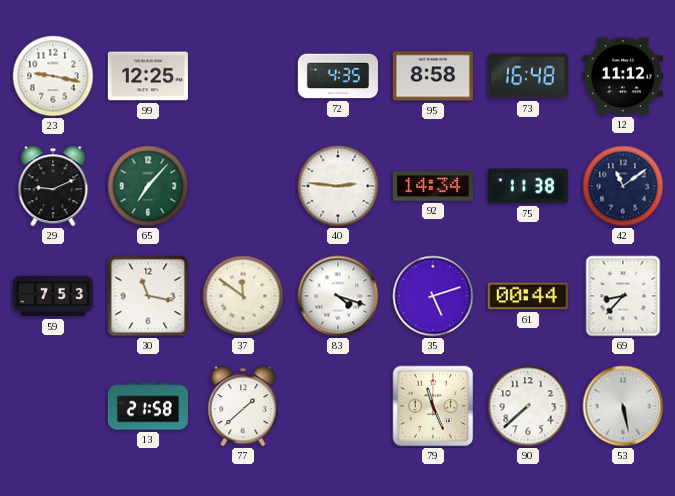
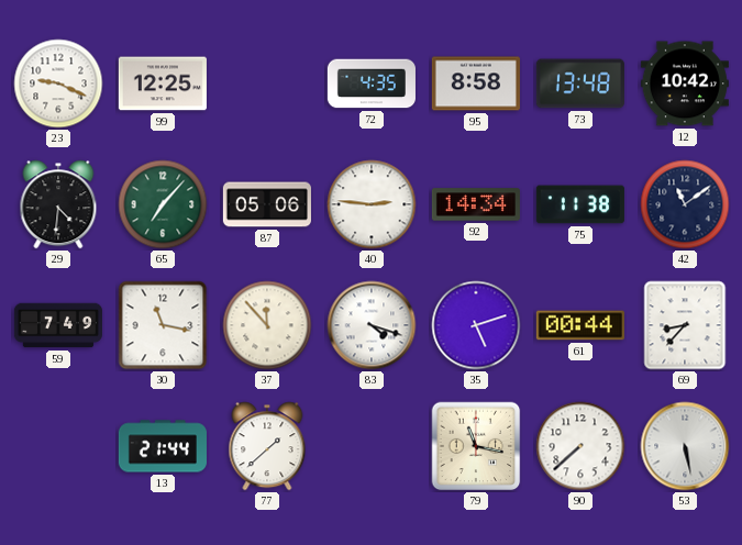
23: 9:17 -> 9:19
73: 16:48 -> 13:48
12: 11:12 -> 10:42
29: 9:11 -> 4:31
87: none -> 05:06
59: 7:53 -> 7:49
37: 11:51 -> 11:53
13: 21:58 -> 21:44
79: 11:26 -> 11:17
